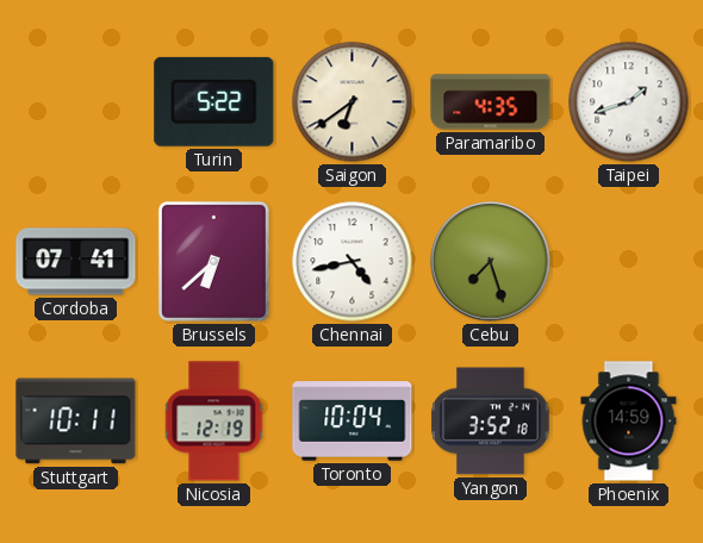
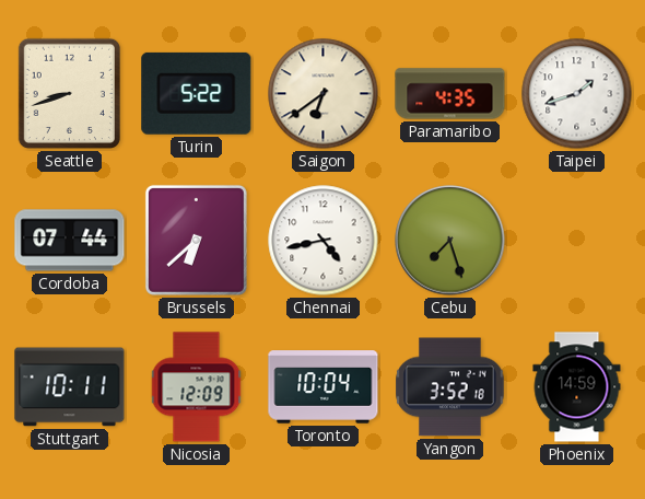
Seattle: none -> 8:42
Cordoba: 07:41 -> 07:44
Nicosia: 12:19 -> 12:09
